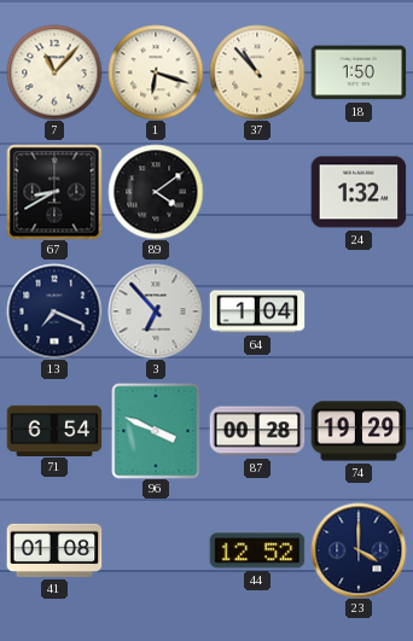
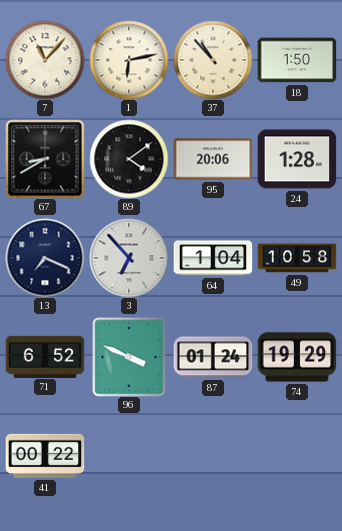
1: 6:18 -> 6:13
95: none -> 20:06
24: 1:32 -> 1:28
49: none -> 10:58
71: 6:54 -> 6:52
87: 00:28 -> 01:24
41: 01:08 -> 00:22
44: 12:52 -> none
23: 4:00 -> none
